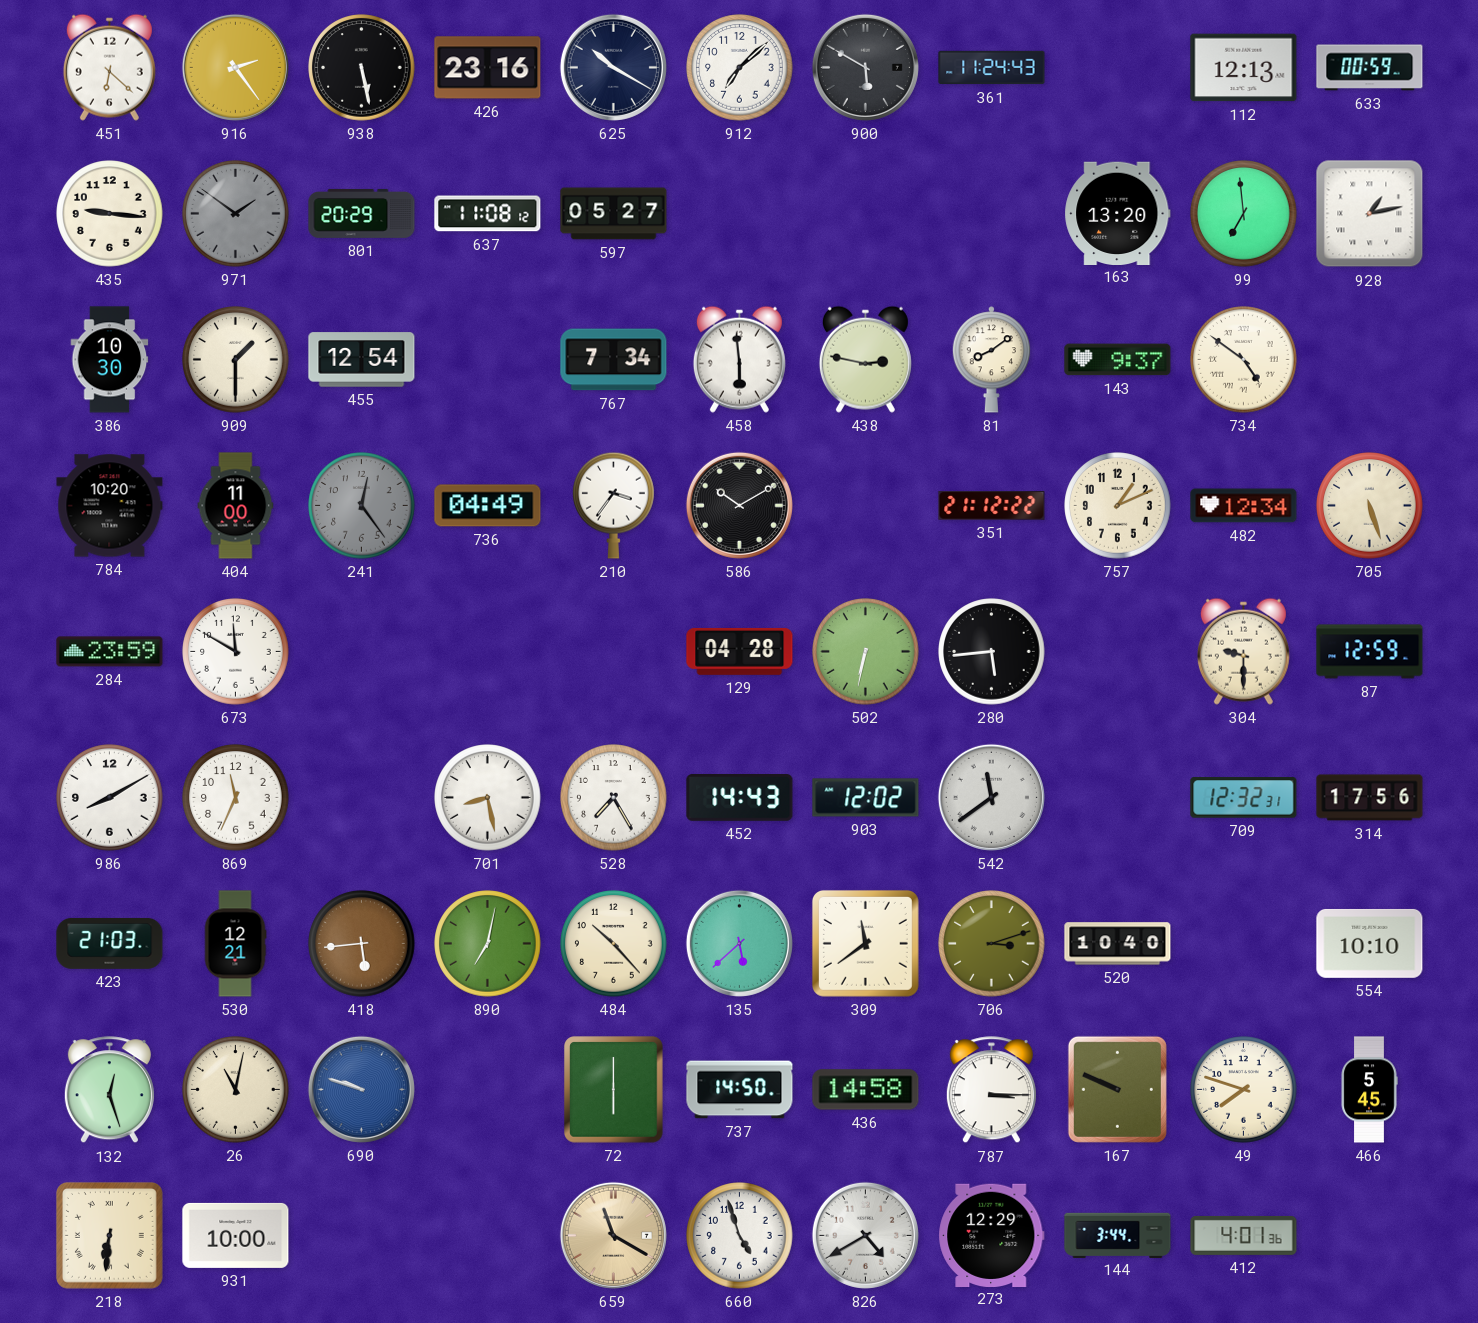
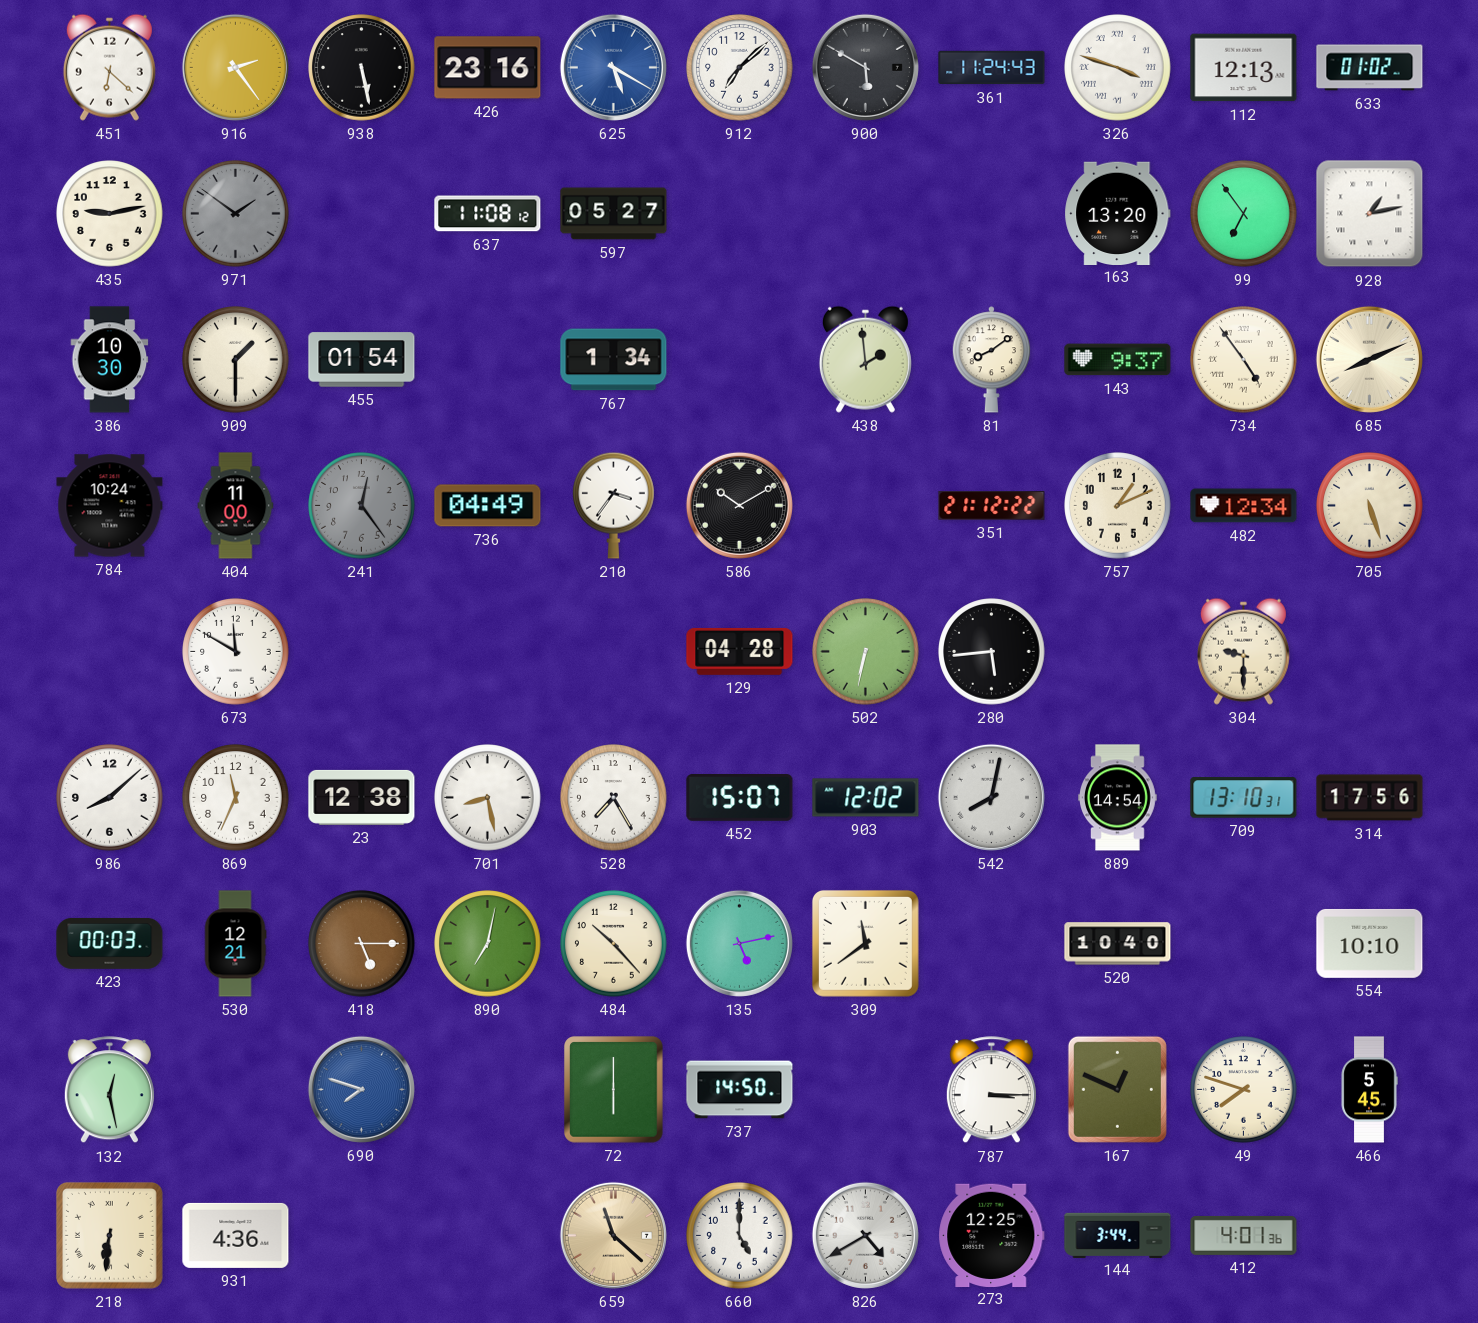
625: 10:20 -> 5:20
625 dial: navy -> blue
326: none -> 3:48
633: 00:59 -> 01:02
435: 9:16 -> 9:13
801: 20:29 -> none
99: 6:59 -> 6:54
455: 12:54 -> 01:54
767: 7:34 -> 1:34
458: 5:59 -> none
438: 2:47 -> 1:59
734: 4:51 -> 4:54
685: none -> 8:11
784: 10:20 -> 10:24
284: 23:59 -> none
87: 12:59 -> none
986: 8:10 -> 8:08
23: none -> 12:38
452: 14:43 -> 15:07
542: 11:39 -> 8:02
889: none -> 14:54
709: 12:32 -> 13:10
423: 21:03 -> 00:03
418: 5:44 -> 5:15
135: 5:38 -> 5:13
706: 3:12 -> none
132: 12:27 -> 12:28
26: 11:02 -> none
690: 9:48 -> 7:48
436: 14:58 -> none
167: 9:49 -> 12:49
931: 10:00 -> 4:36
659: 11:20 -> 11:22
660: 4:57 -> 5:00
273: 12:29 -> 12:25
